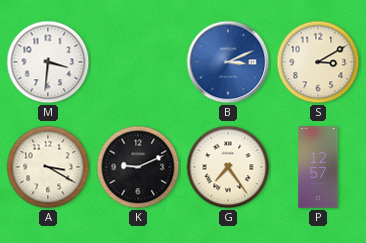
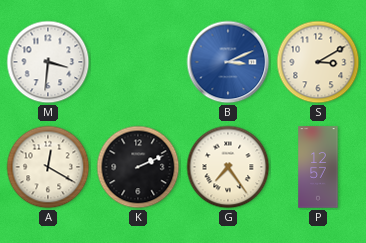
A: 3:20 -> 12:20
K: 9:11 -> 2:11
